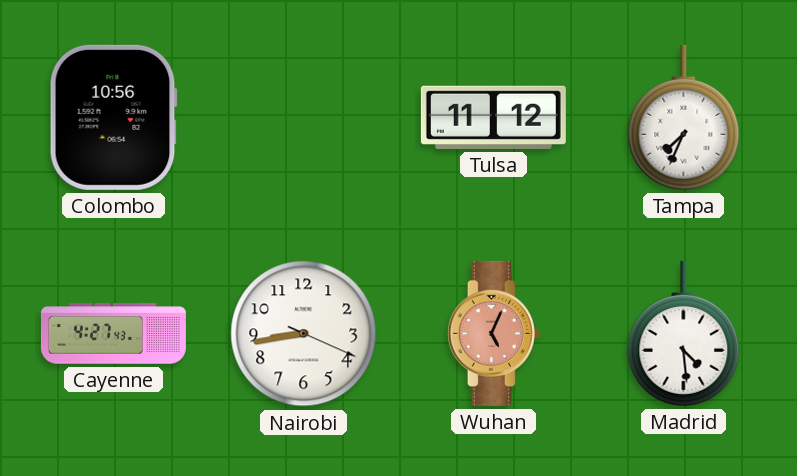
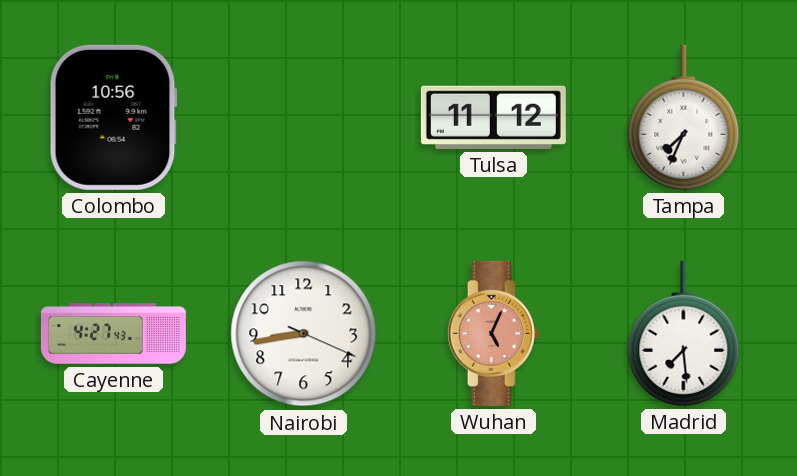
Madrid: 4:29 -> 7:29
